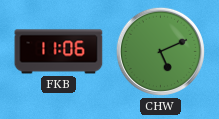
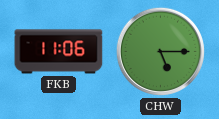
CHW: 5:11 -> 5:15
